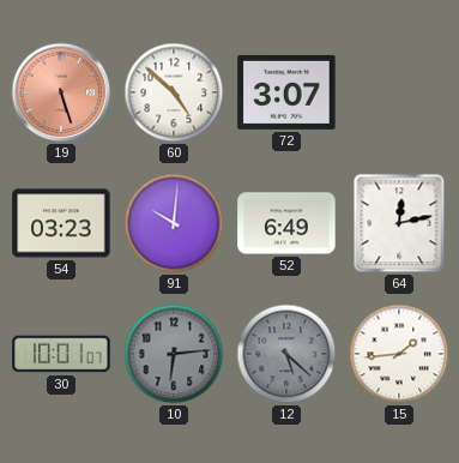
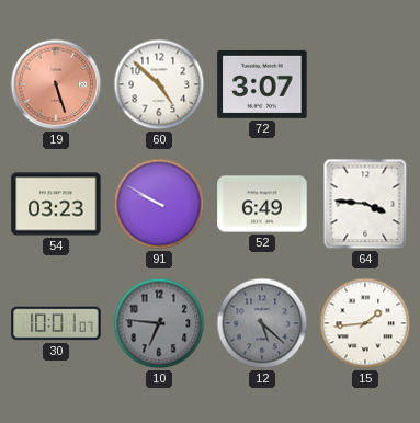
91: 10:01 -> 9:50
64: 12:13 -> 3:46
10: 6:14 -> 6:46
